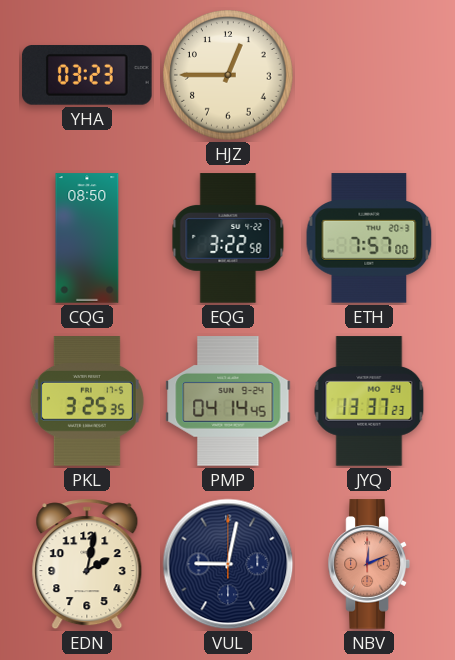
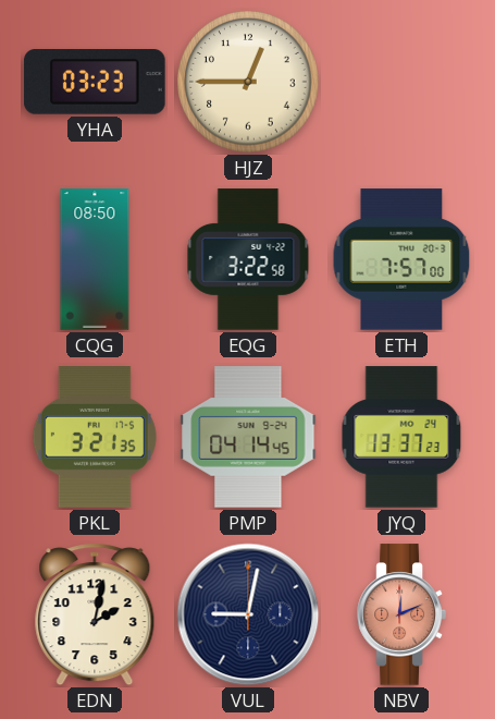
PKL: 3:25 -> 3:21
